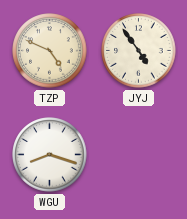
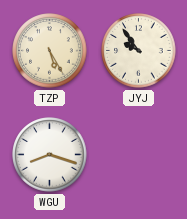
TZP: 4:49 -> 5:25
JYJ: 4:54 -> 9:54
